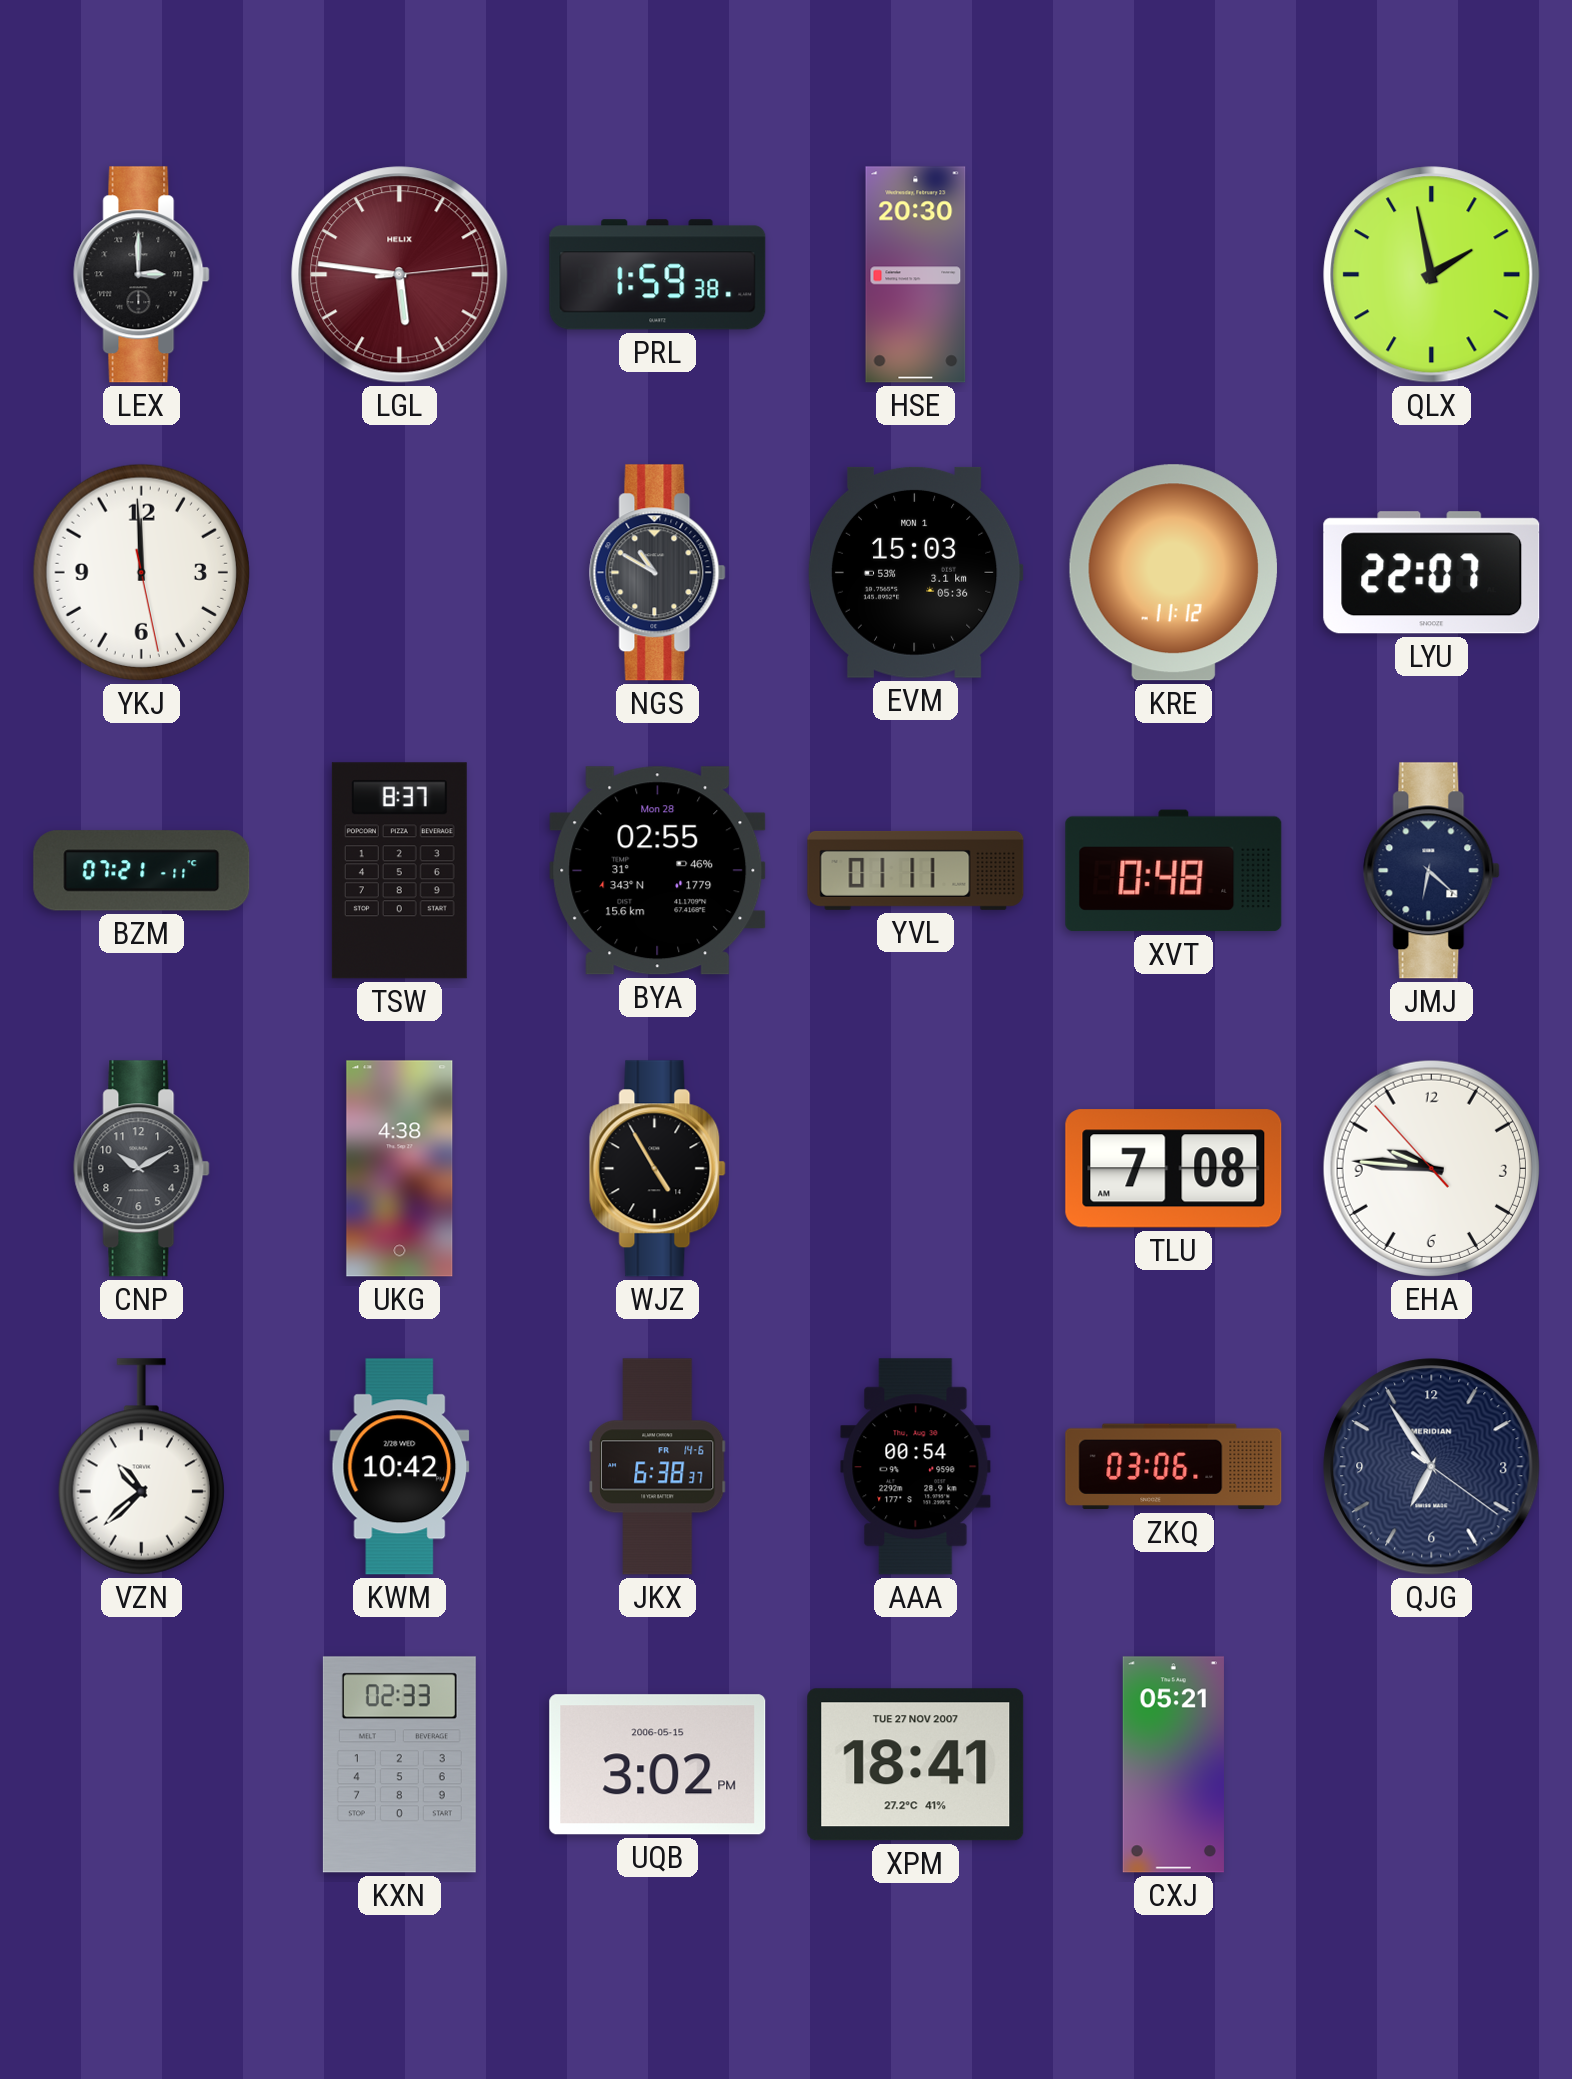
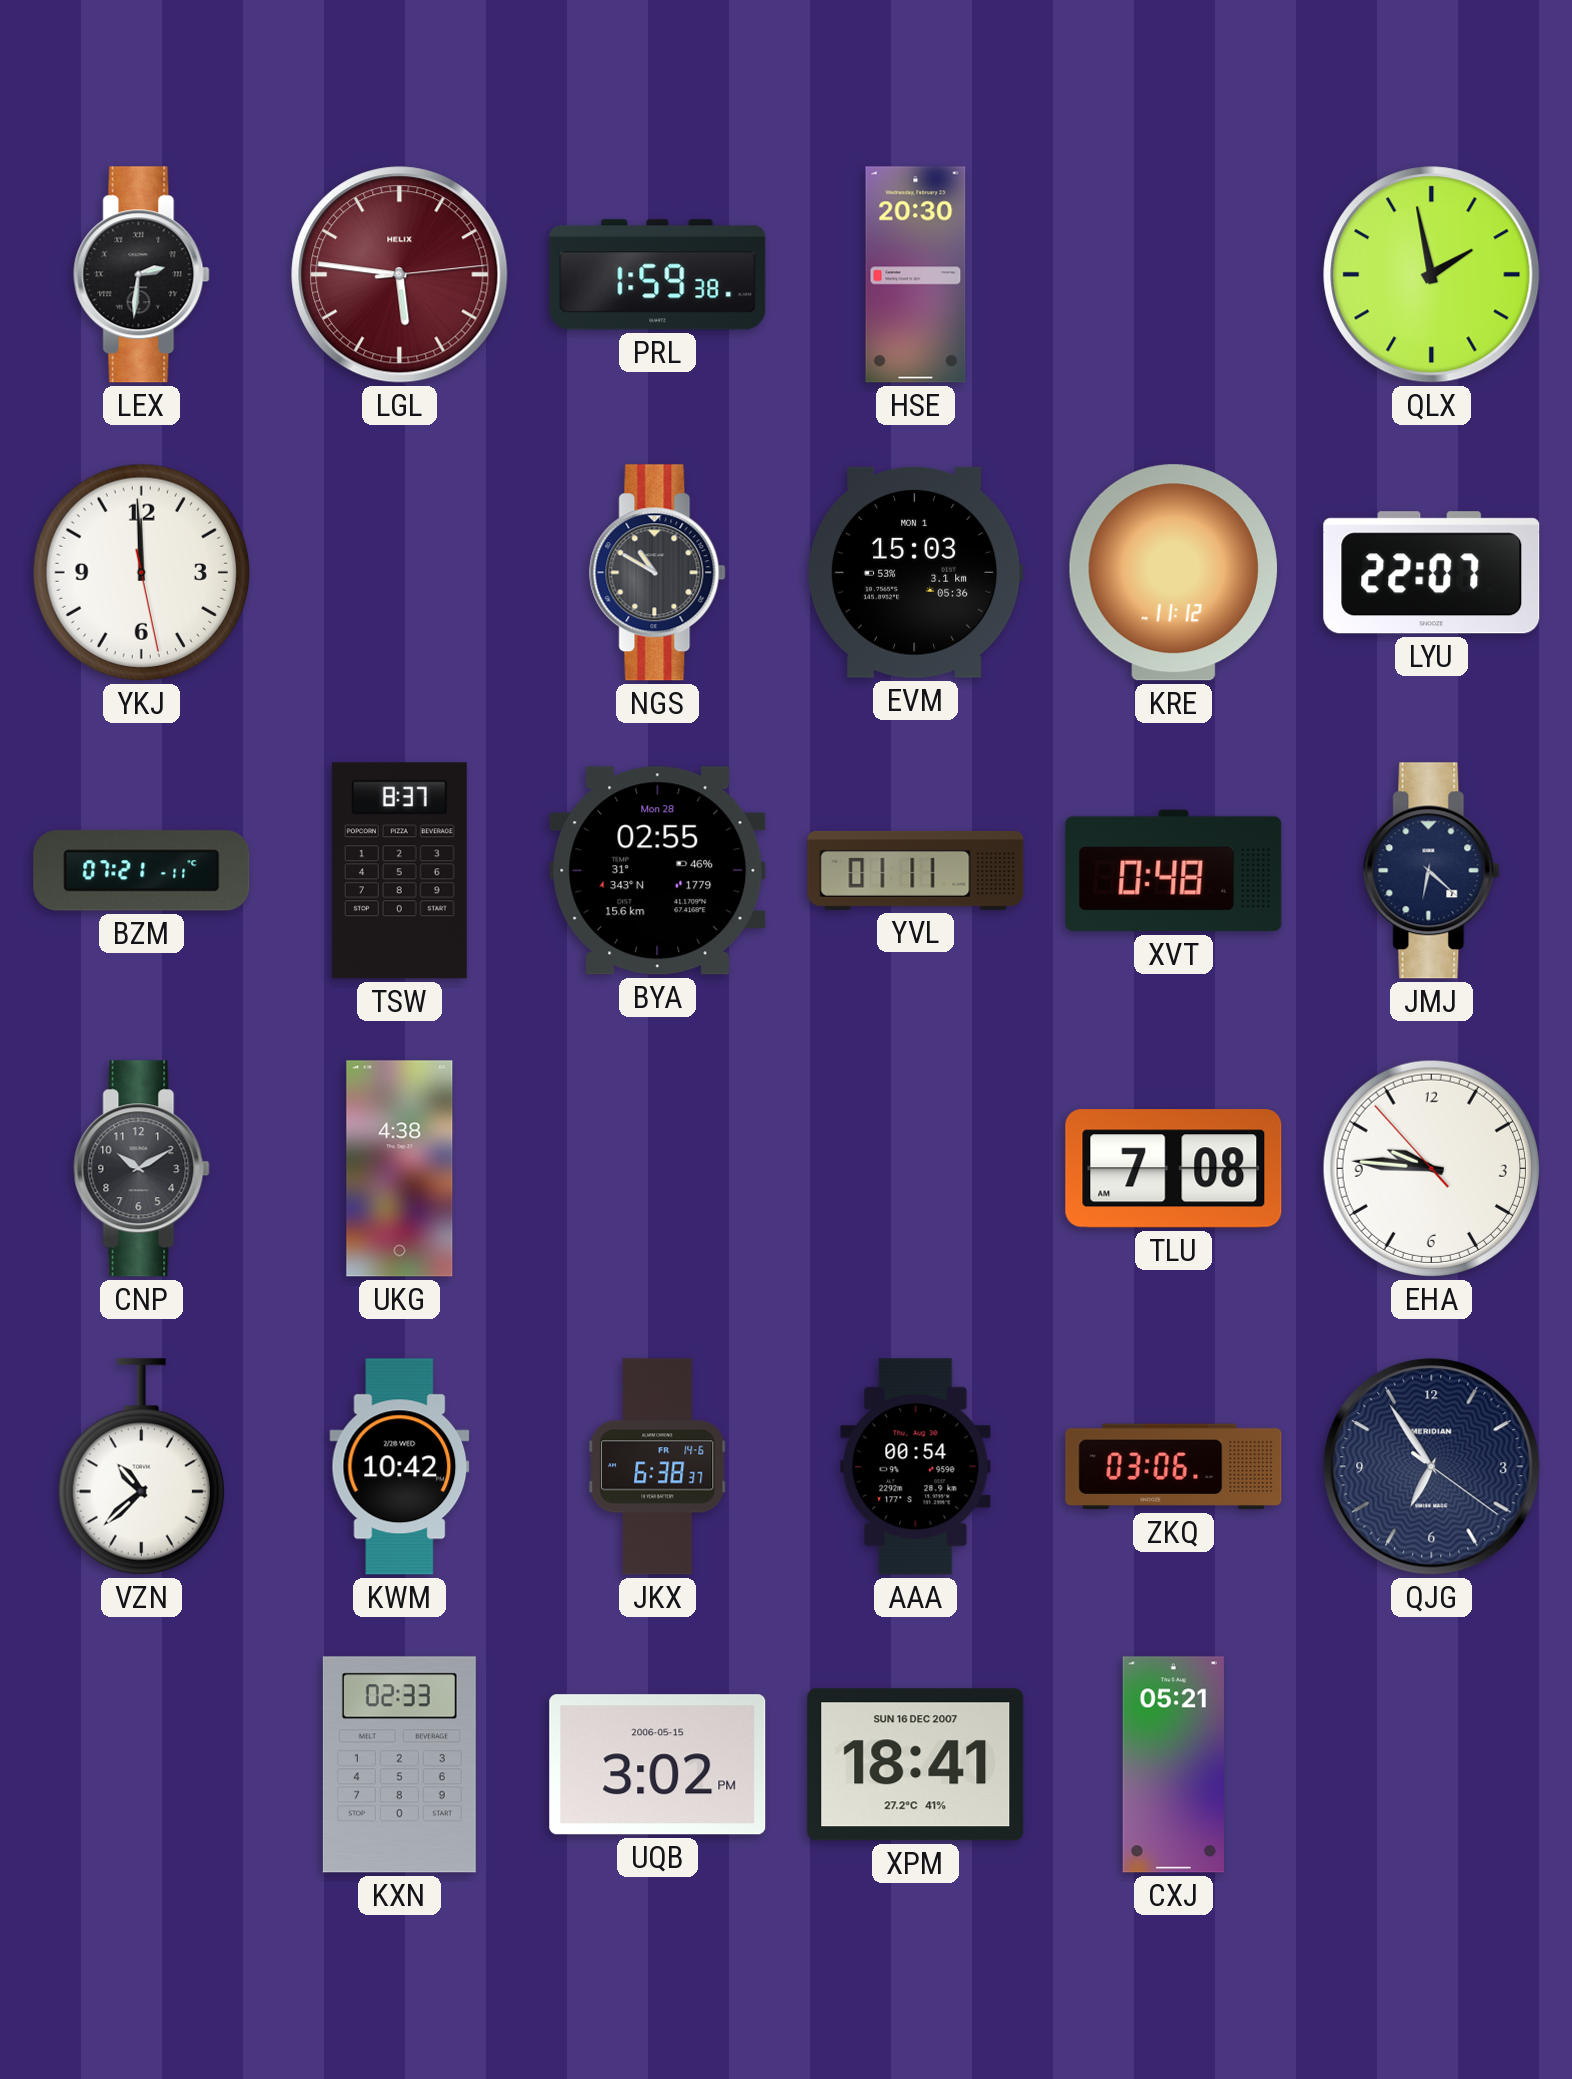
LEX: 3:00 -> 2:31
WJZ: 4:55 -> none
XPM date: TUE 27 NOV 2007 -> SUN 16 DEC 2007
